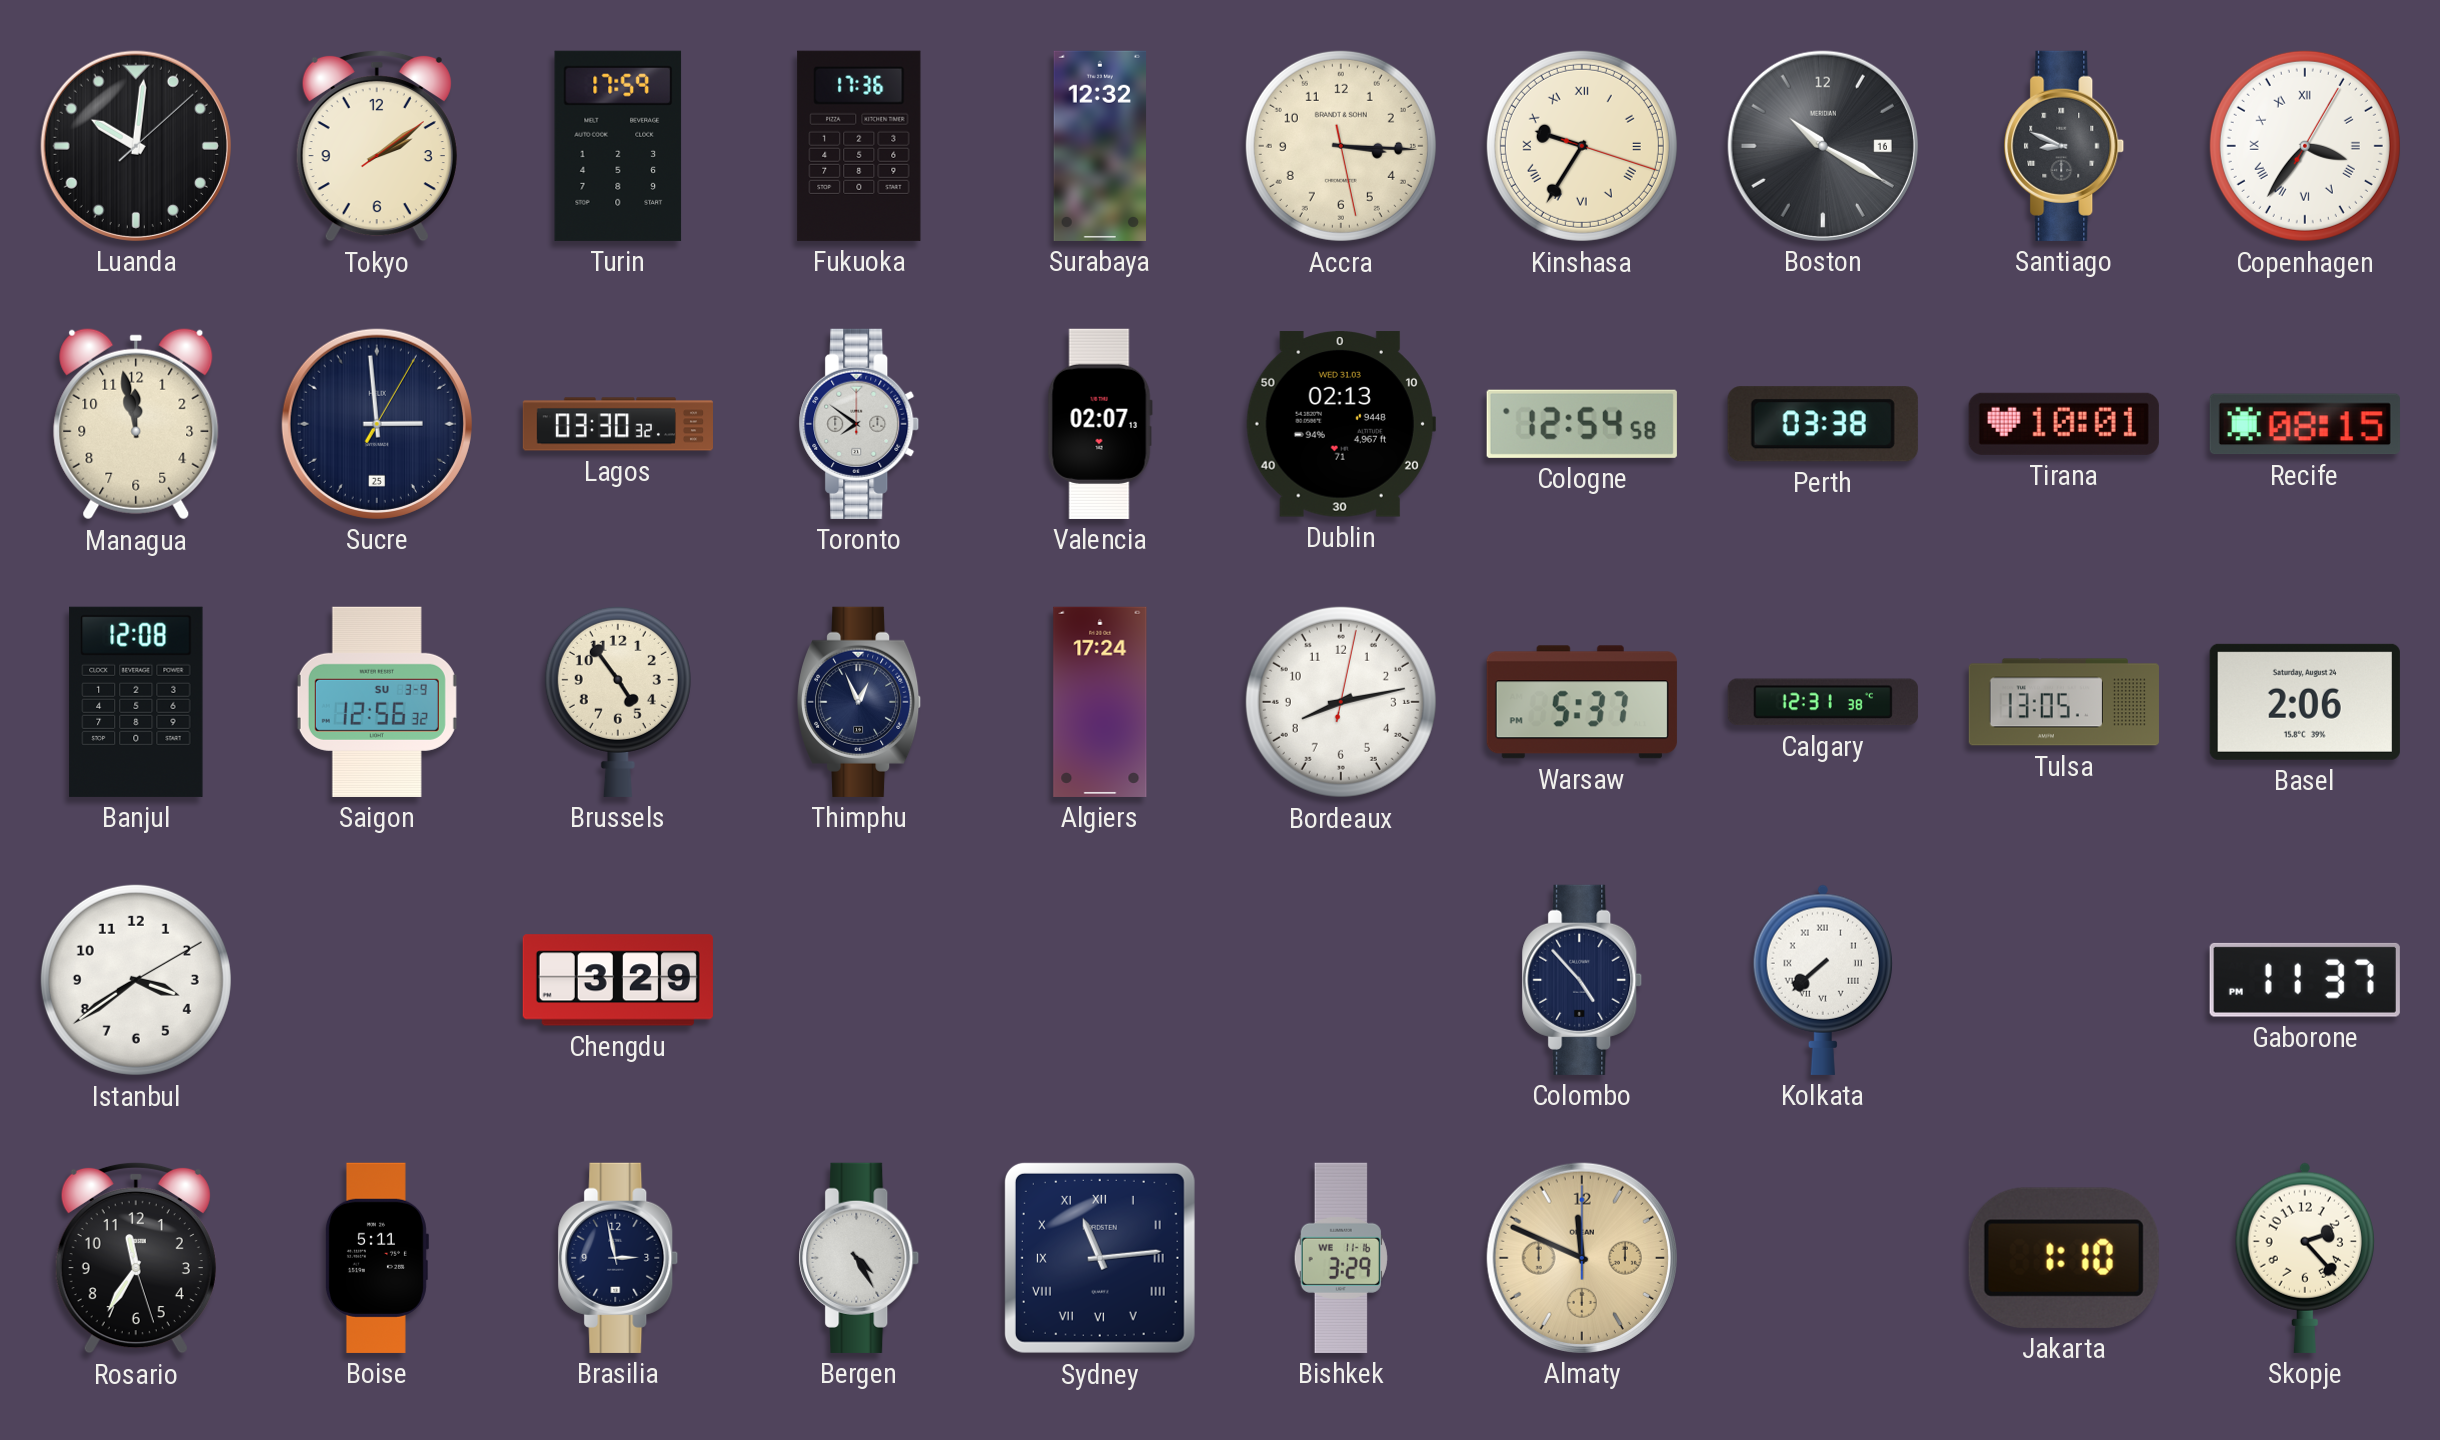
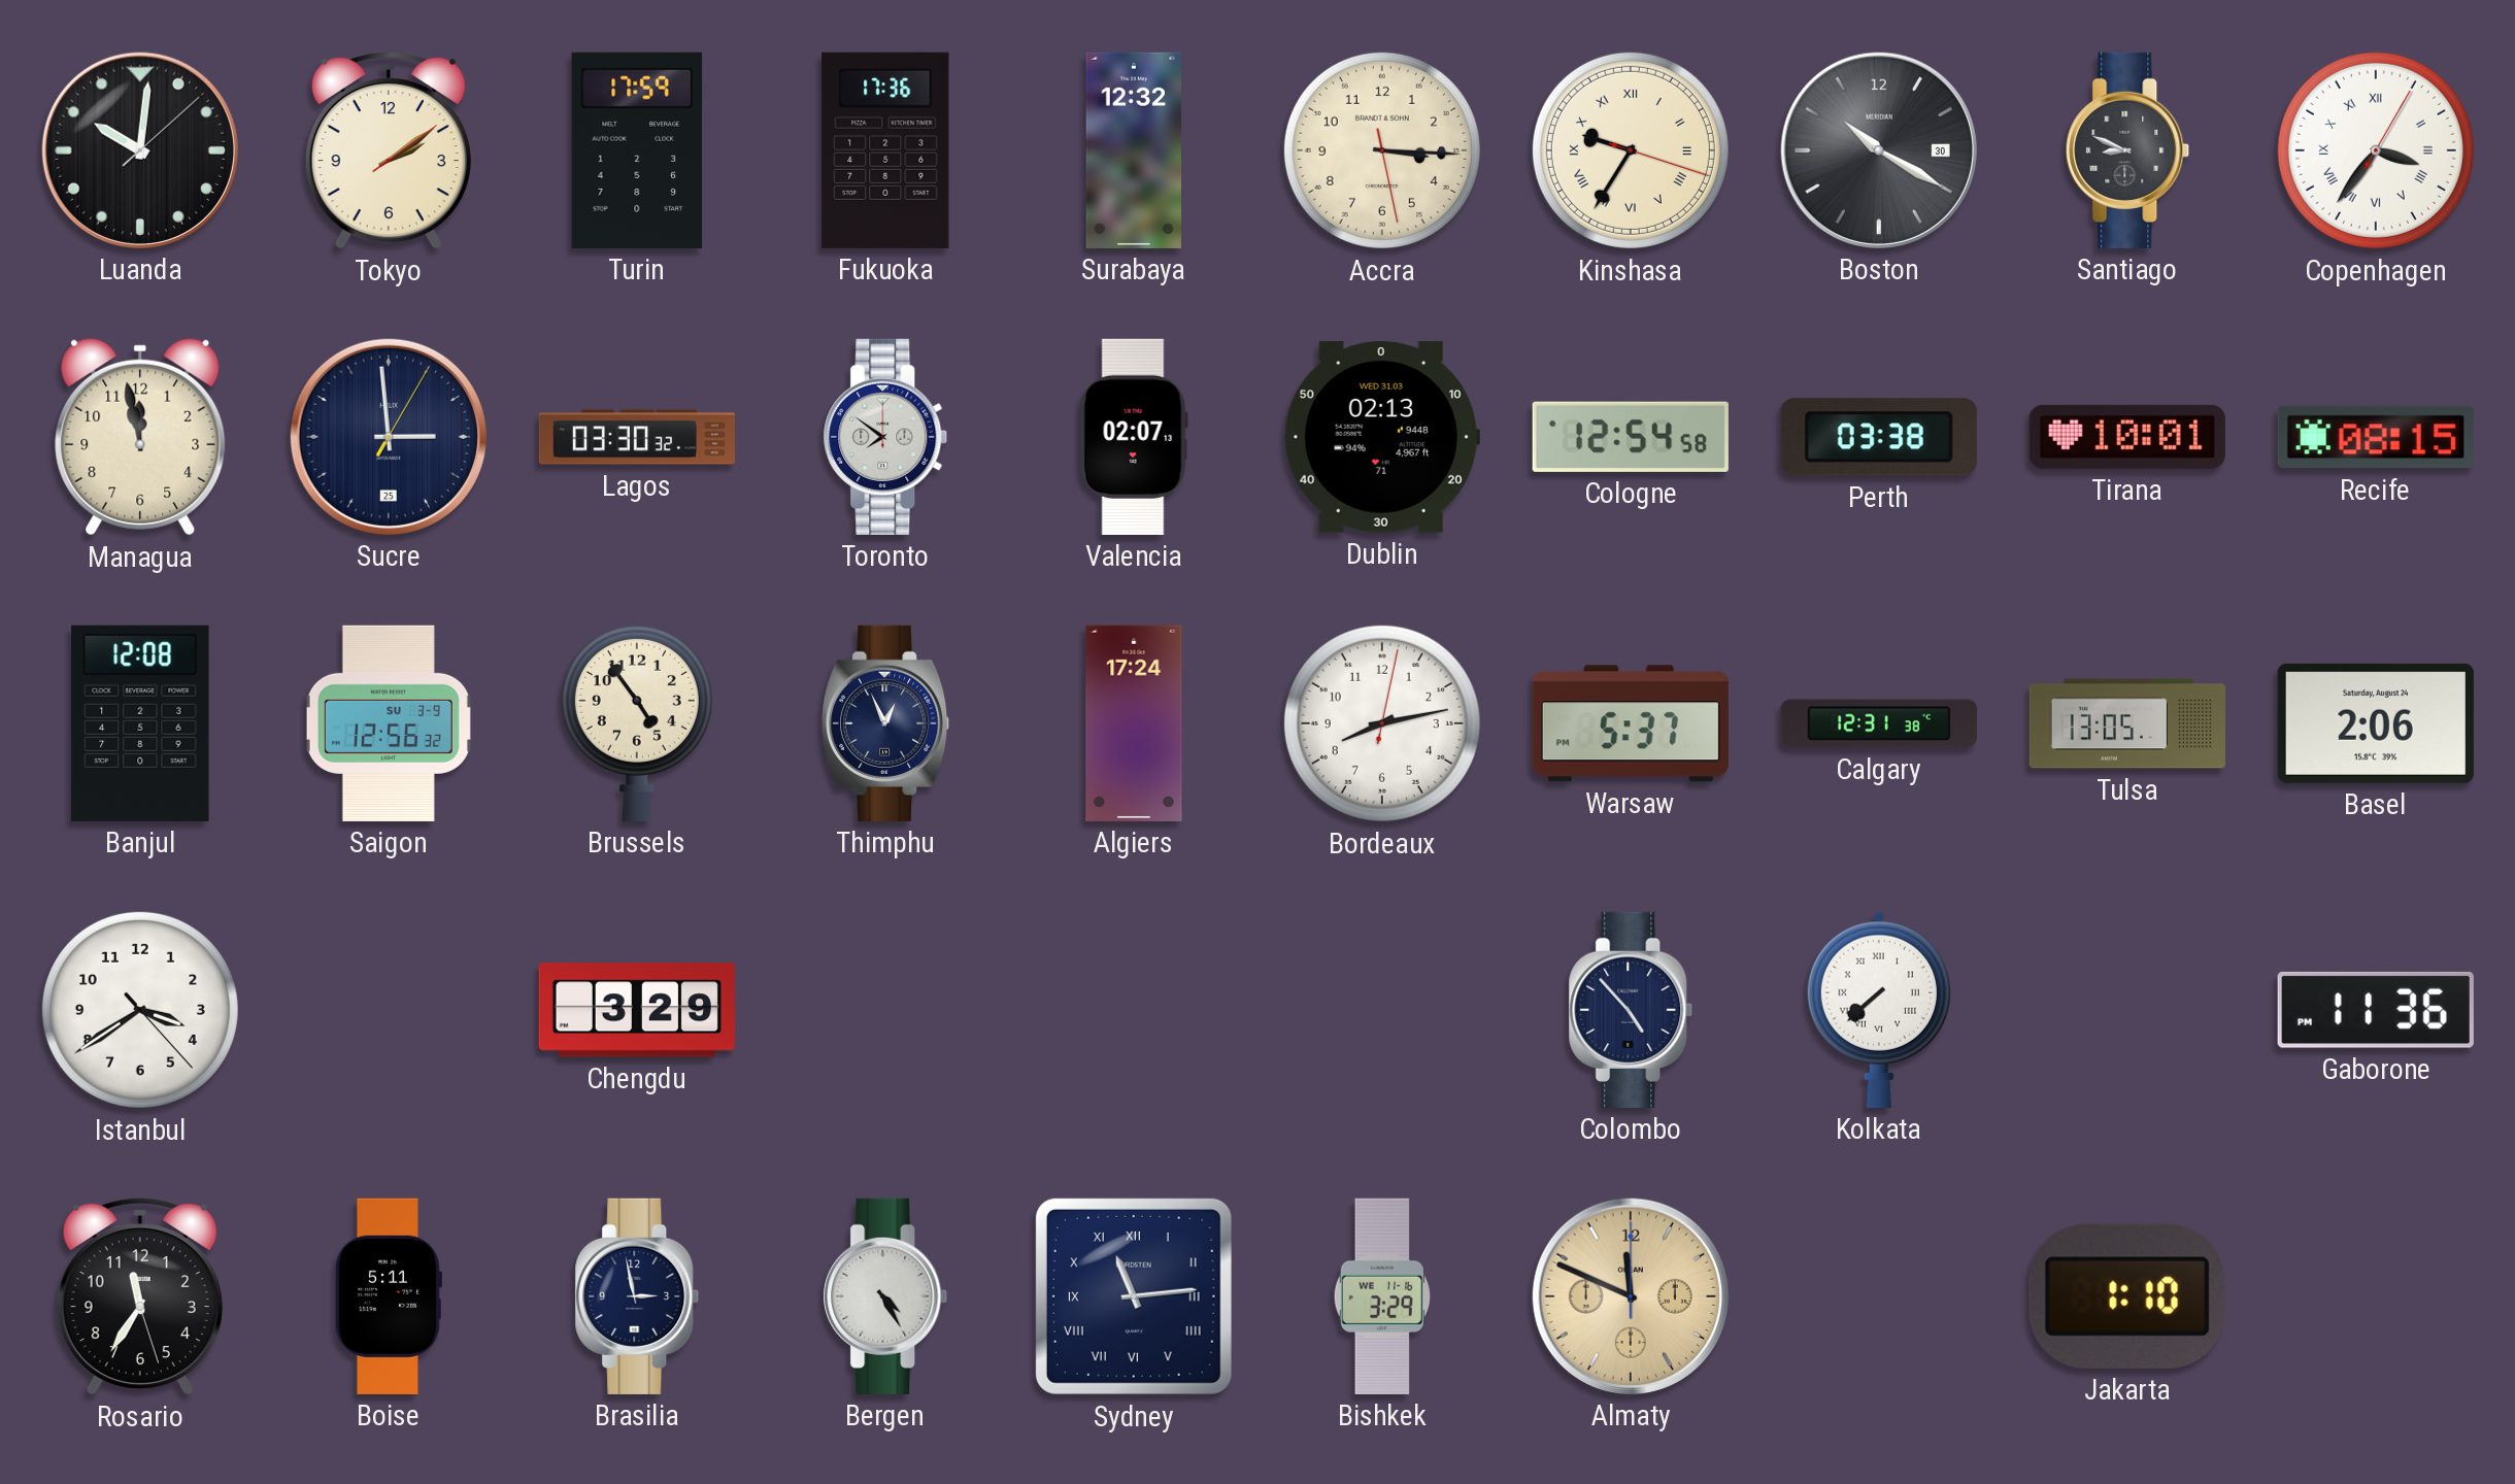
Boston date: 16 -> 30
Istanbul: 3:39:10 -> 3:39:23
Gaborone: 11:37 -> 11:36
Skopje: 2:23 -> none
